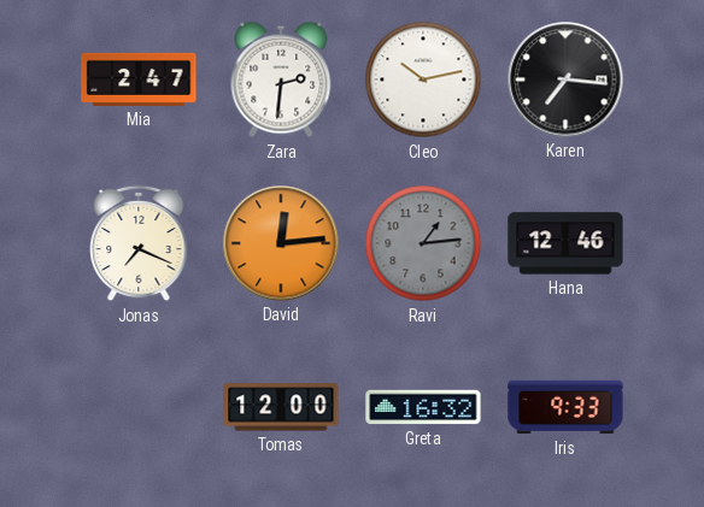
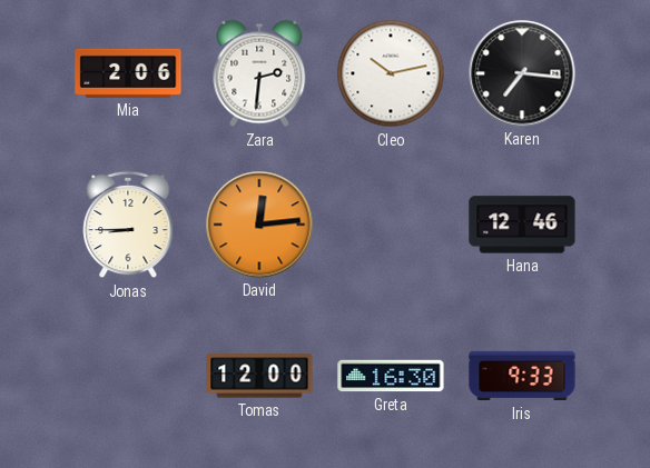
Mia: 2:47 -> 2:06
Jonas: 7:19 -> 8:45
Ravi: 1:14 -> none
Greta: 16:32 -> 16:30
